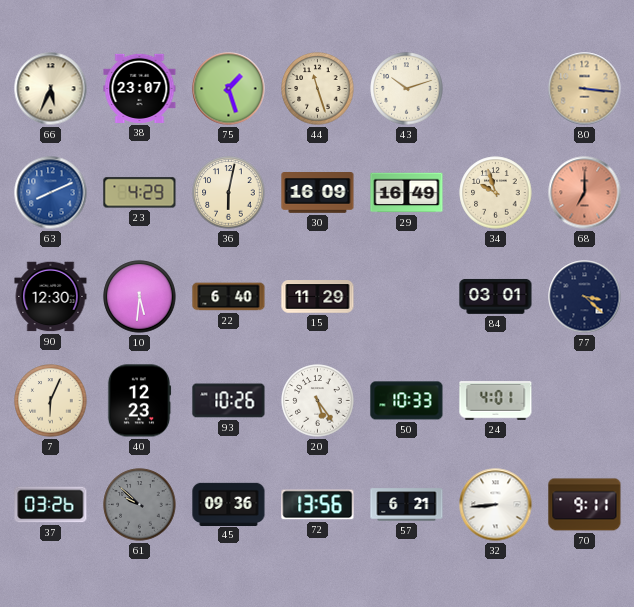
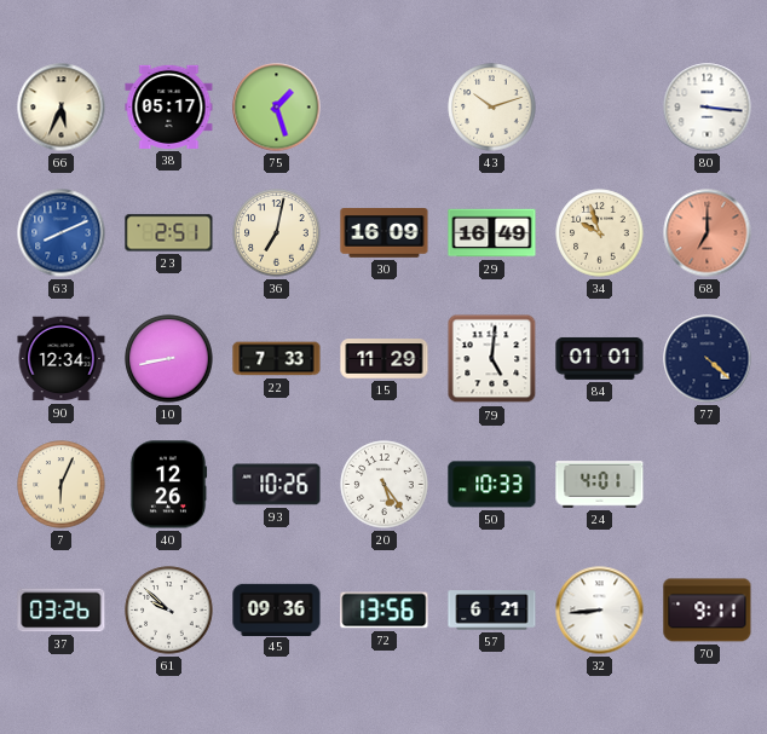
38: 23:07 -> 05:17
44: 11:27 -> none
80 dial: champagne -> white
23: 4:29 -> 2:51
36: 6:02 -> 7:02
90: 12:30 -> 12:34
10: 5:31 -> 8:43
22: 6:40 -> 7:33
79: none -> 5:01
84: 03:01 -> 01:01
77: 3:22 -> 4:22
40: 12:23 -> 12:26
61 dial: grey -> white
